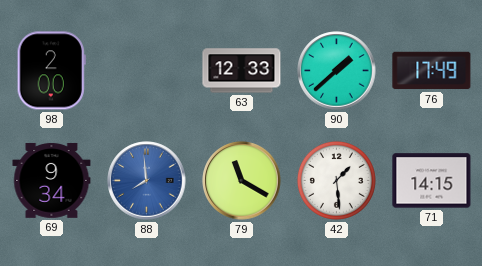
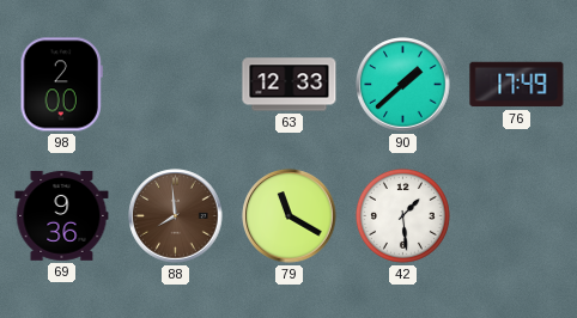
69: 9:34 -> 9:36
88 dial: blue -> brown
71: 14:15 -> none
